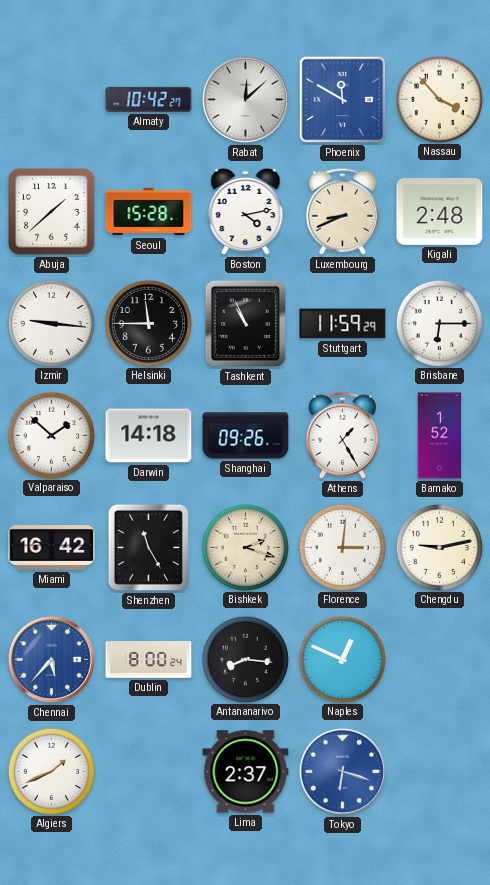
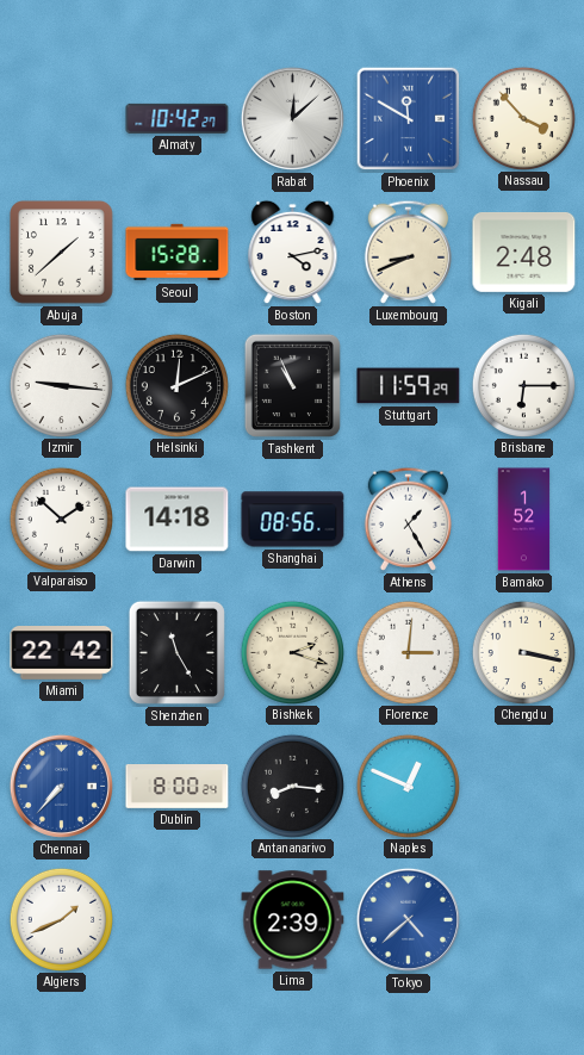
Helsinki: 11:45 -> 12:11
Shanghai: 09:26 -> 08:56
Miami: 16:42 -> 22:42
Chengdu: 9:13 -> 3:17
Chennai: 5:37 -> 7:37
Lima: 2:37 -> 2:39
Tokyo: 6:18 -> 4:38
